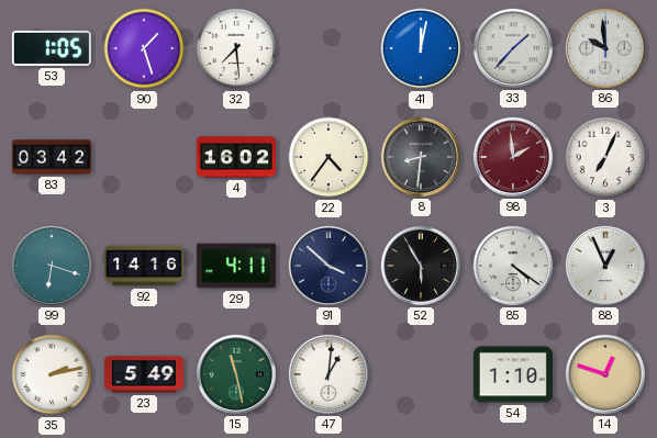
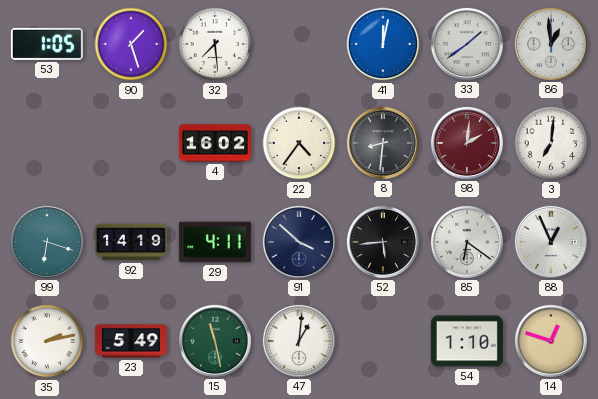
33: 1:37 -> 1:39
86: 9:59 -> 12:59
83: 03:42 -> none
98: 1:59 -> 2:01
3: 7:04 -> 7:01
92: 14:16 -> 14:19
52: 5:55 -> 5:44
85: 4:21 -> 6:21
